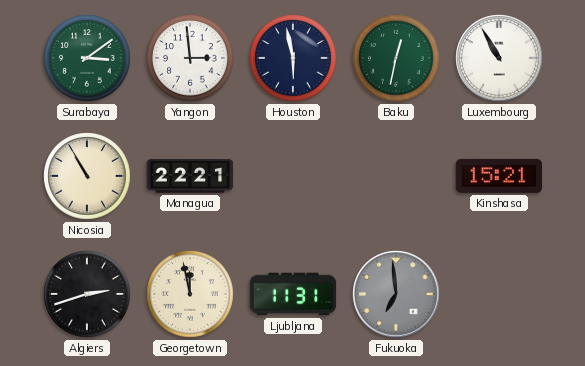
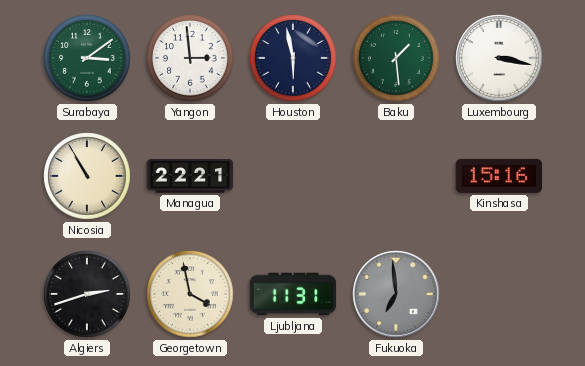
Baku: 12:32 -> 1:29
Luxembourg: 10:55 -> 3:17
Kinshasa: 15:21 -> 15:16
Georgetown: 11:58 -> 3:58
